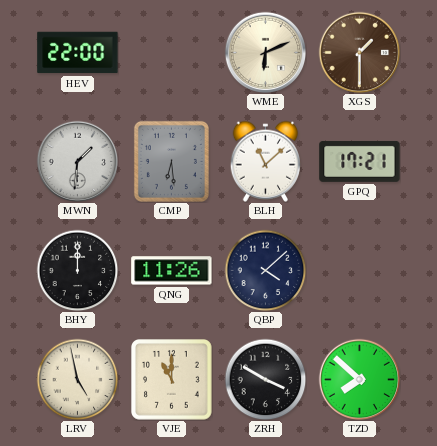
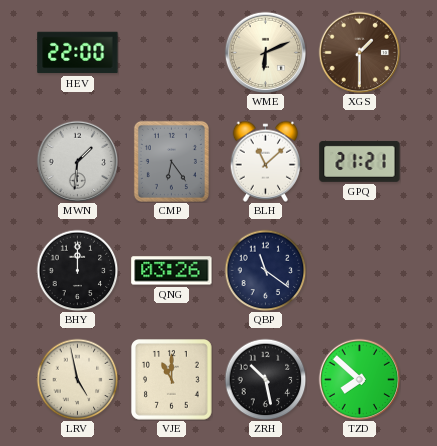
CMP: 6:29 -> 6:24
GPQ: 17:21 -> 21:21
QNG: 11:26 -> 03:26
QBP: 4:08 -> 11:21
ZRH: 3:50 -> 10:28
